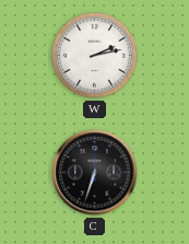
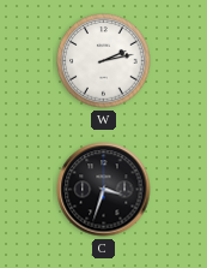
C: 6:33 -> 3:33
